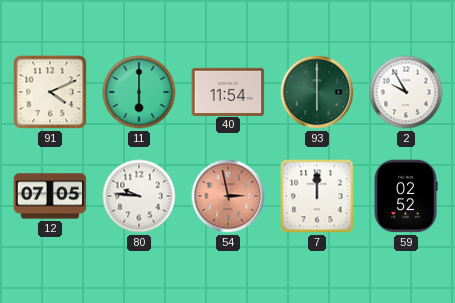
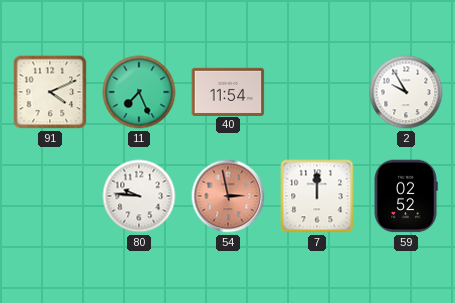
11: 6:00 -> 7:26
93: 6:00 -> none
12: 07:05 -> none
